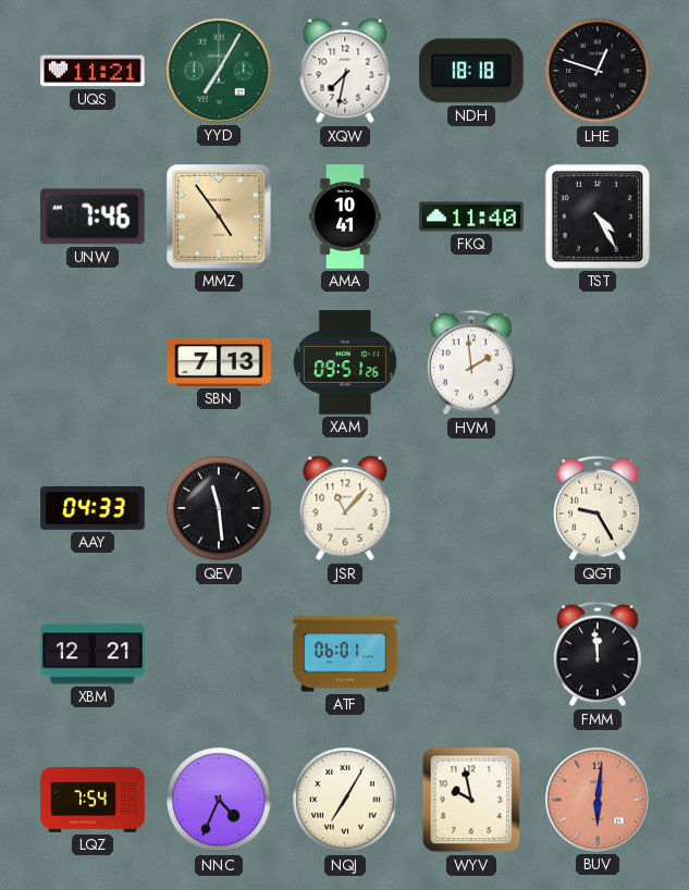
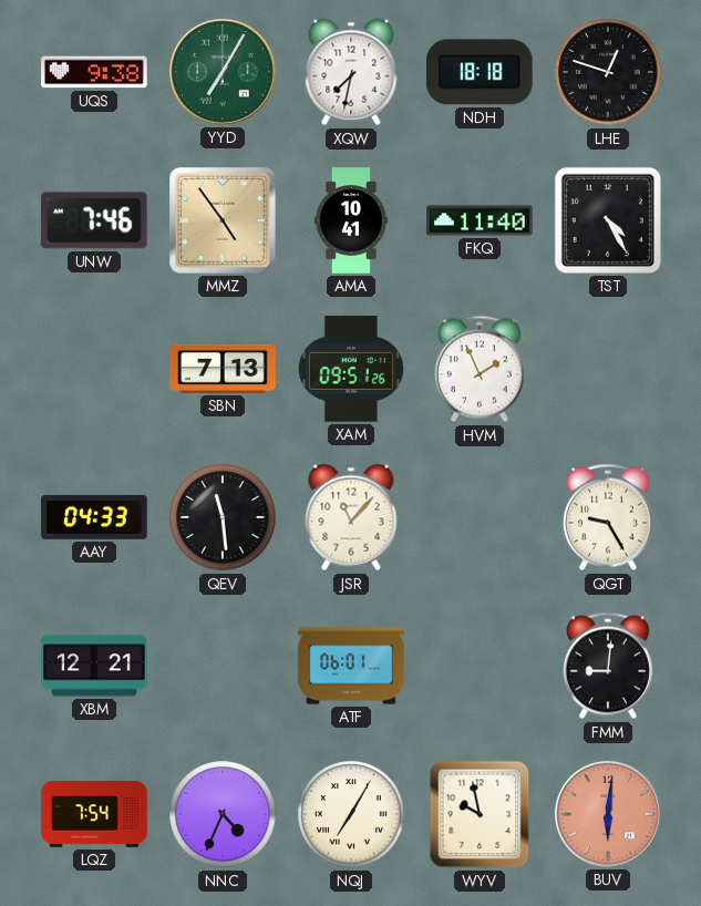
UQS: 11:21 -> 9:38
HVM: 1:59 -> 1:56
FMM: 11:59 -> 9:01
